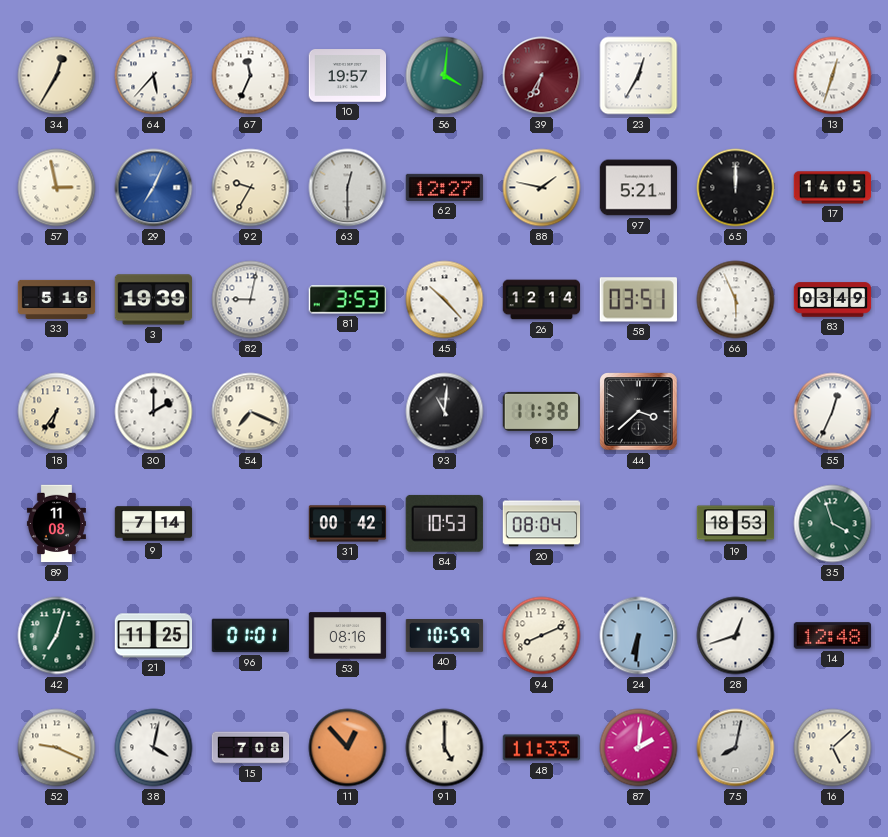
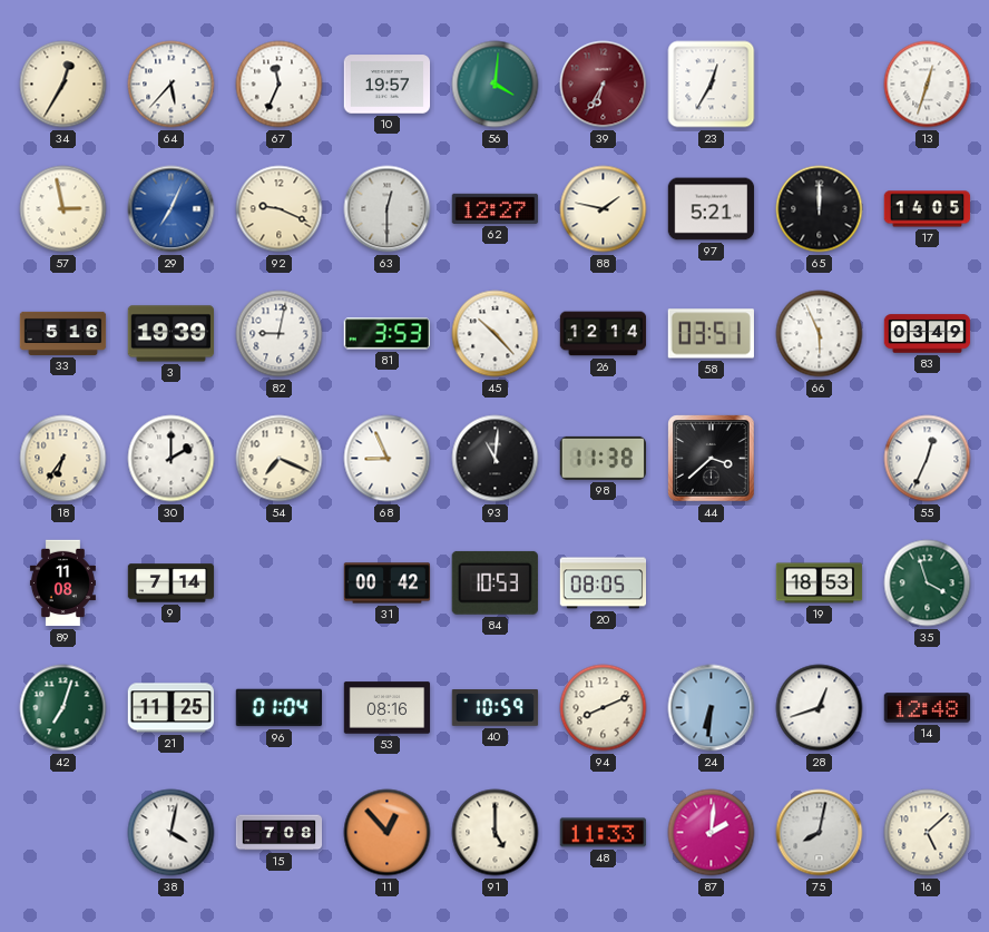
92: 9:35 -> 9:19
68: none -> 8:56
20: 08:04 -> 08:05
96: 01:01 -> 01:04
52: 9:19 -> none
